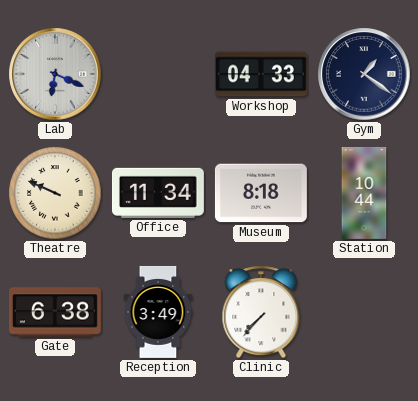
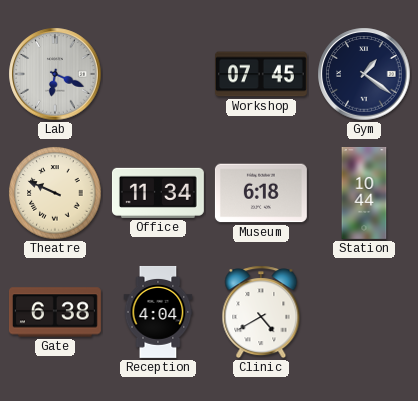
Workshop: 04:33 -> 07:45
Museum: 8:18 -> 6:18
Reception: 3:49 -> 4:04
Clinic: 7:37 -> 4:40
